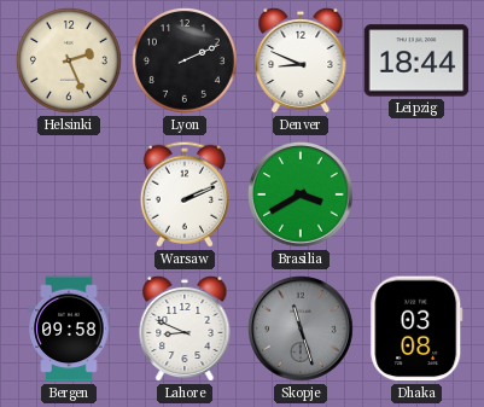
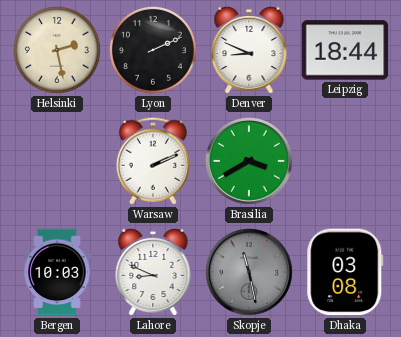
Helsinki: 2:26 -> 2:28
Bergen: 09:58 -> 10:03
Skopje: 11:27 -> 11:28
